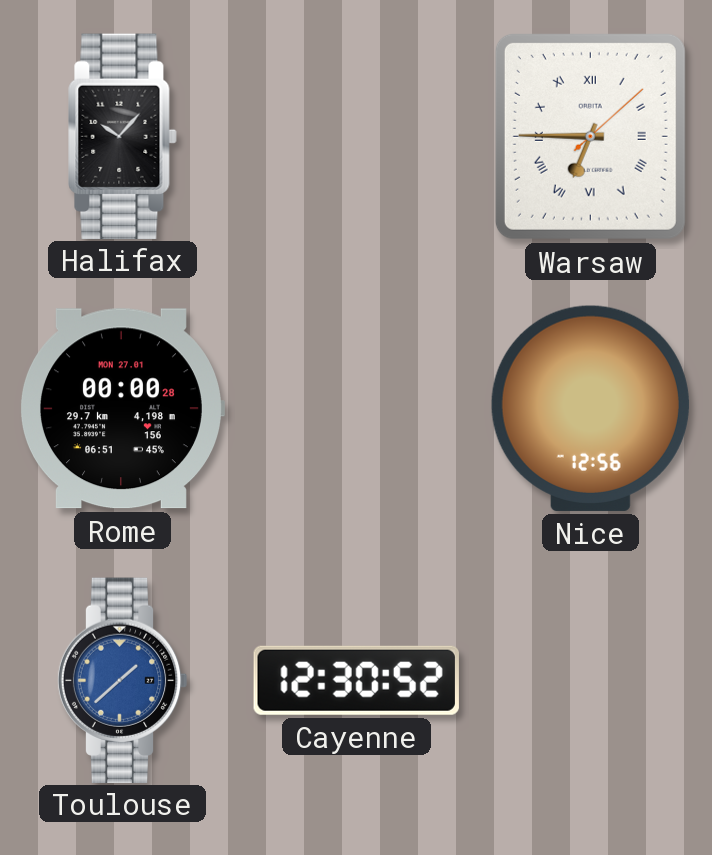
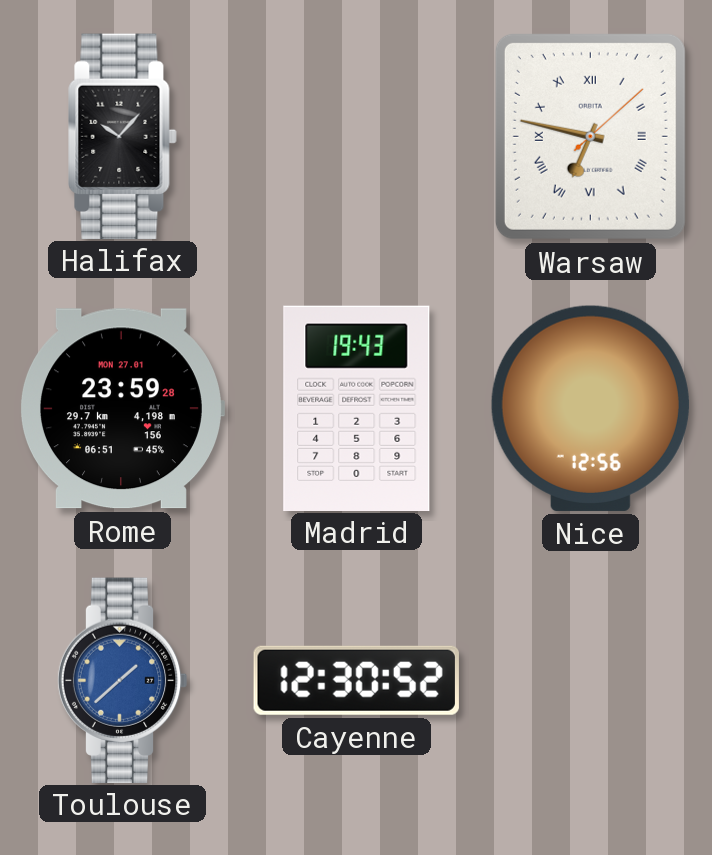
Warsaw: 6:45 -> 6:47
Rome: 00:00 -> 23:59
Madrid: none -> 19:43
